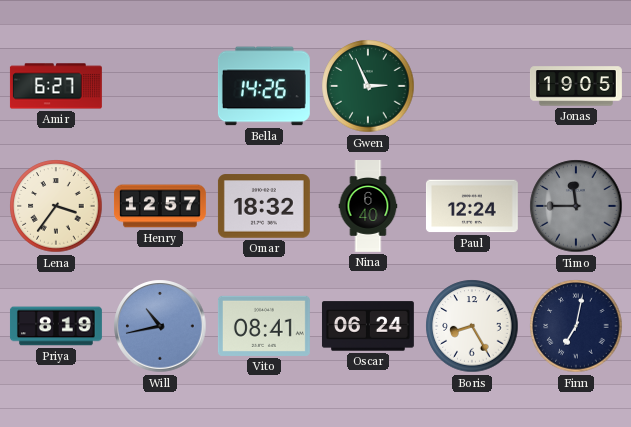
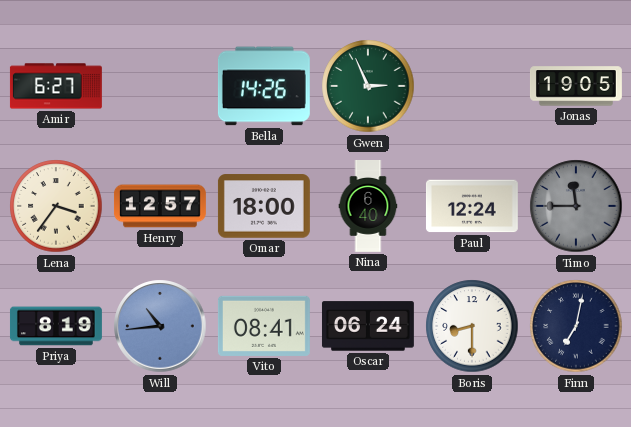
Omar: 18:32 -> 18:00
Will: 10:43 -> 10:44
Boris: 8:25 -> 8:30
